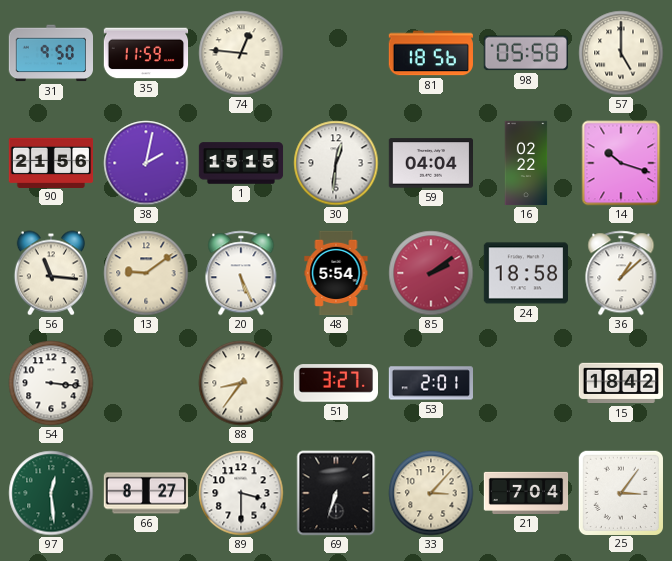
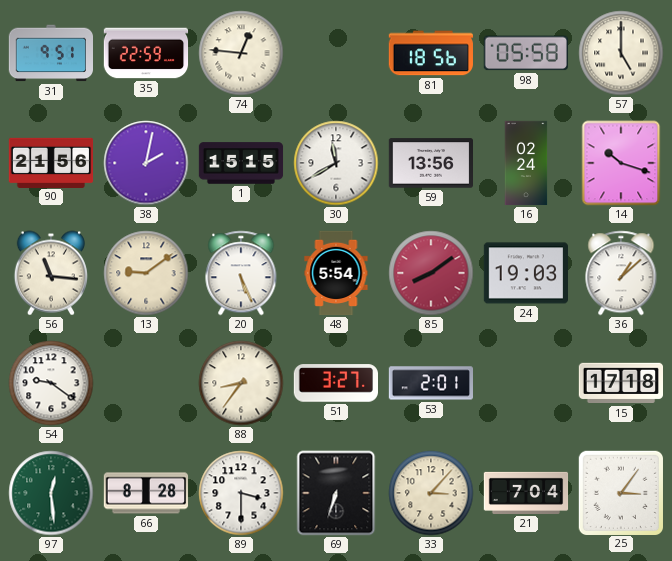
31: 9:50 -> 9:51
35: 11:59 -> 22:59
30: 12:31 -> 11:40
59: 04:04 -> 13:56
16: 02:22 -> 02:24
85: 2:09 -> 8:09
24: 18:58 -> 19:03
54: 3:16 -> 9:21
15: 18:42 -> 17:18
66: 8:27 -> 8:28
